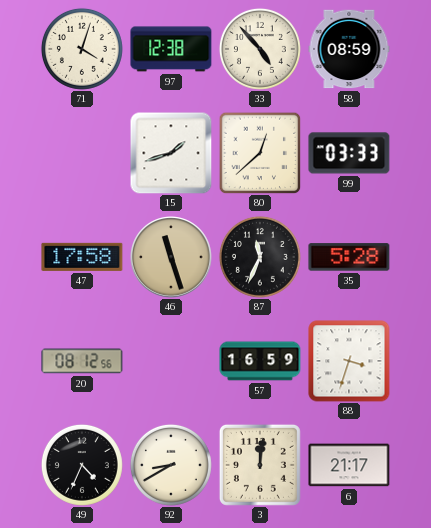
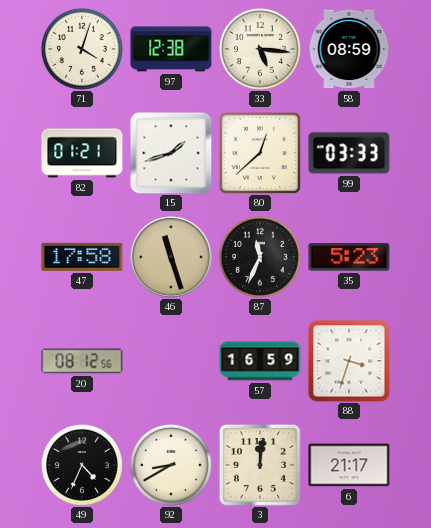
33: 4:53 -> 5:16
82: none -> 01:21
35: 5:28 -> 5:23
